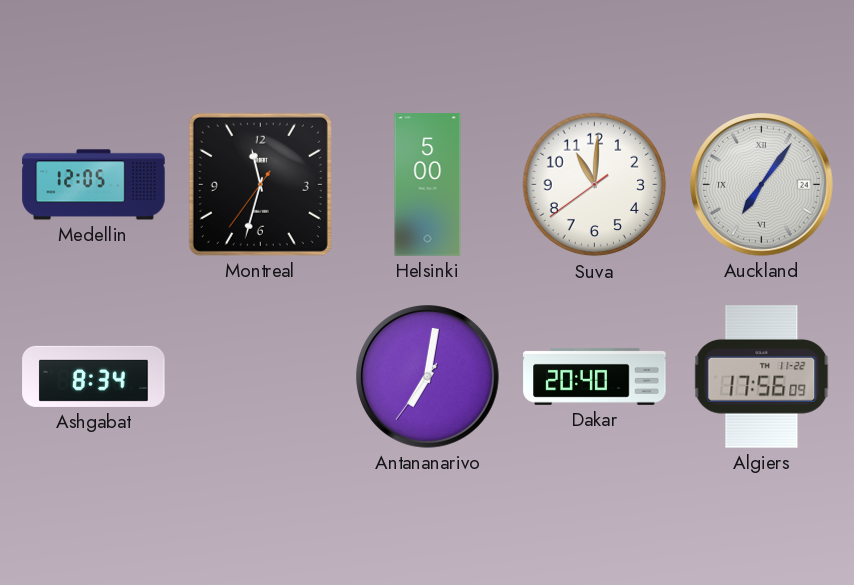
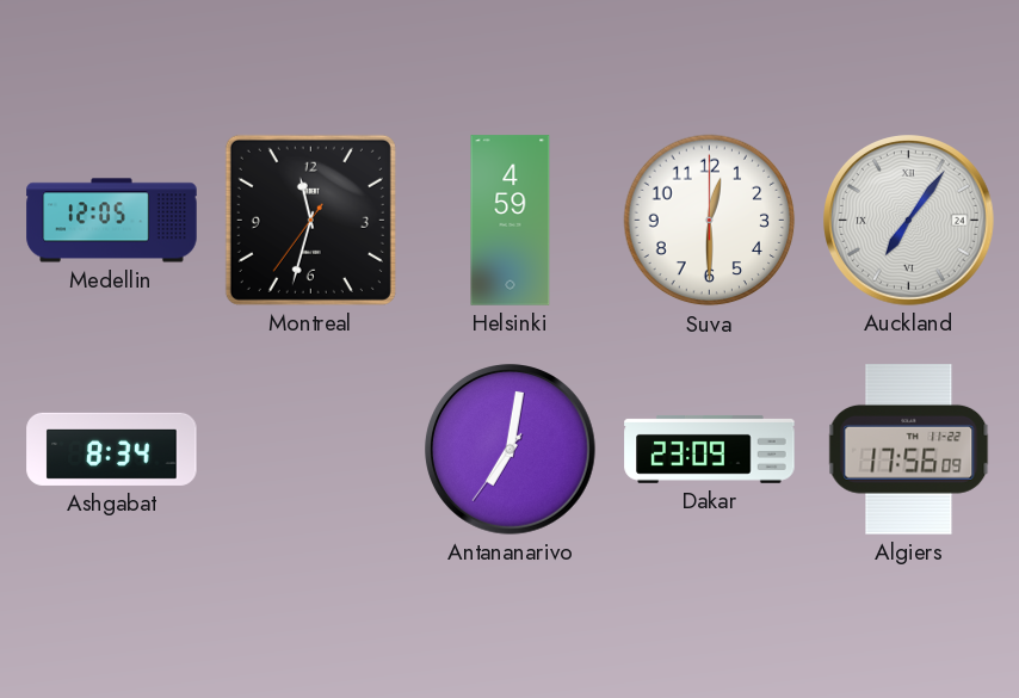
Helsinki: 5:00 -> 4:59
Suva: 11:00 -> 12:30
Dakar: 20:40 -> 23:09
